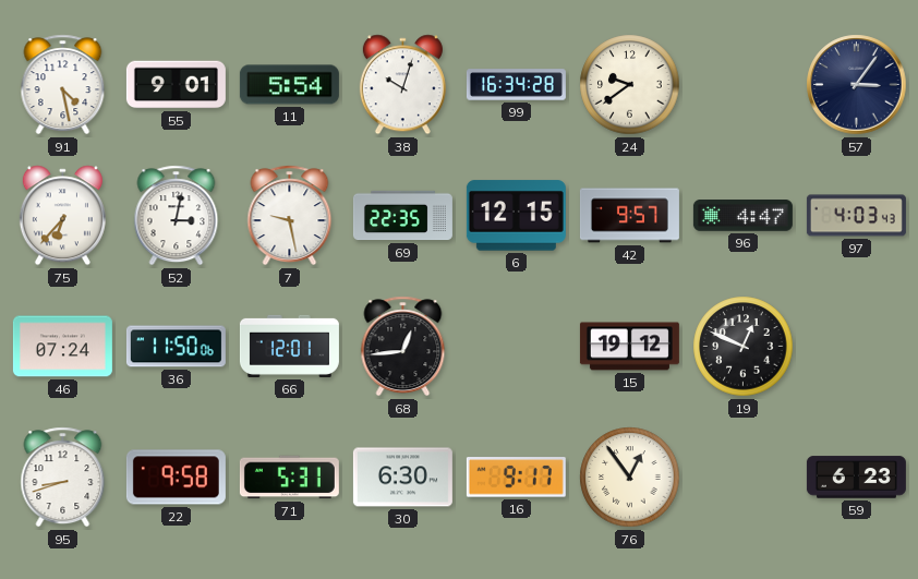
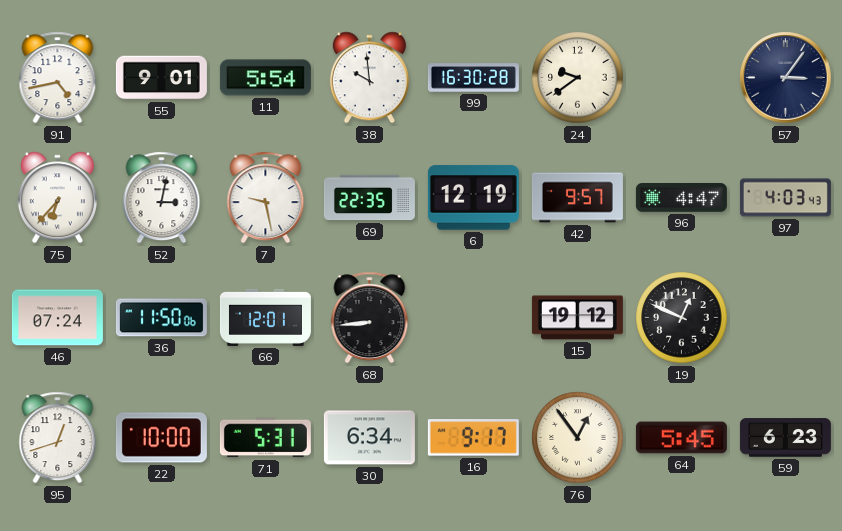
91: 4:28 -> 4:43
38: 10:03 -> 9:59
99: 16:34 -> 16:30
6: 12:15 -> 12:19
68: 12:44 -> 8:44
95: 8:42 -> 12:42
22: 9:58 -> 10:00
30: 6:30 -> 6:34
64: none -> 5:45
